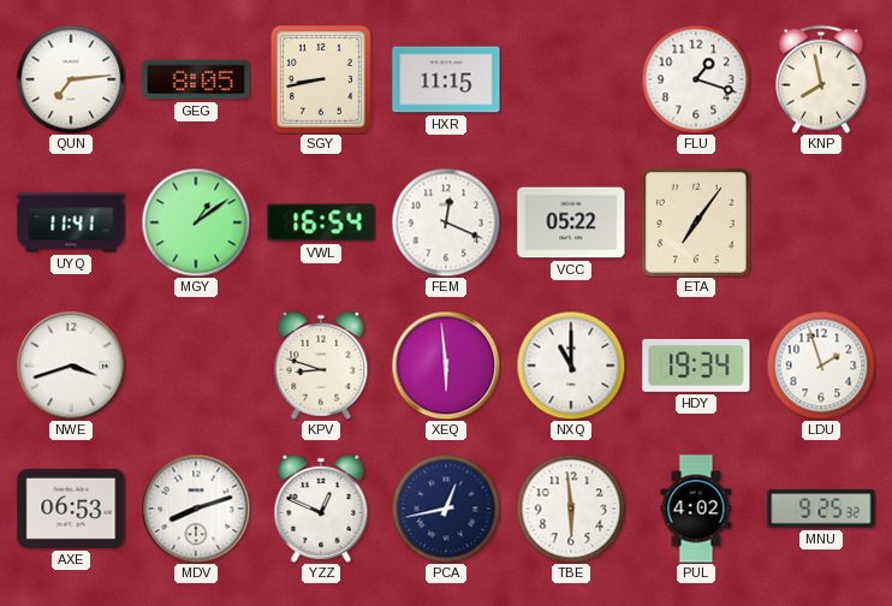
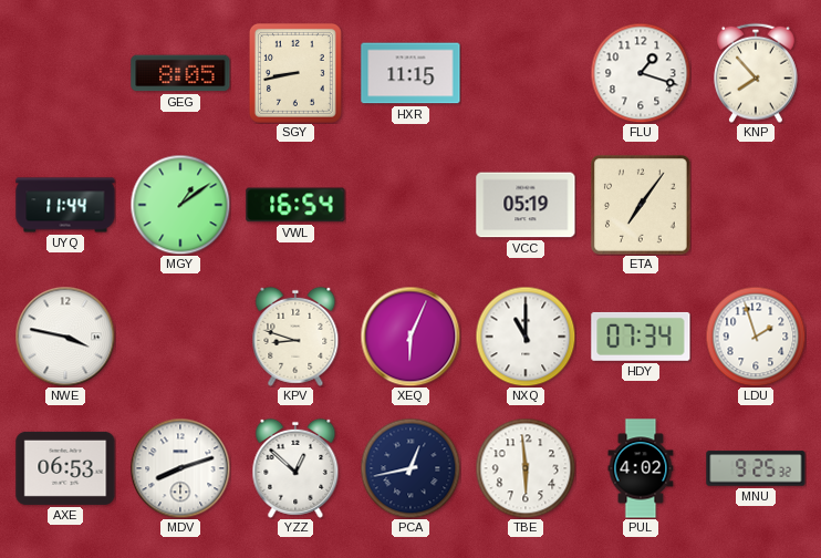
QUN: 7:14 -> none
KNP: 7:58 -> 7:53
UYQ: 11:41 -> 11:44
FEM: 12:19 -> none
VCC: 05:22 -> 05:19
NWE: 3:42 -> 3:47
XEQ: 5:59 -> 6:04
HDY: 19:34 -> 07:34
YZZ: 12:49 -> 12:52
